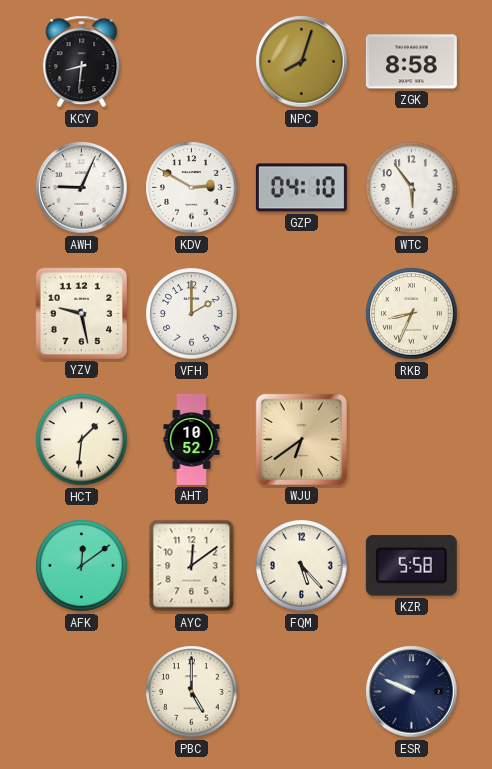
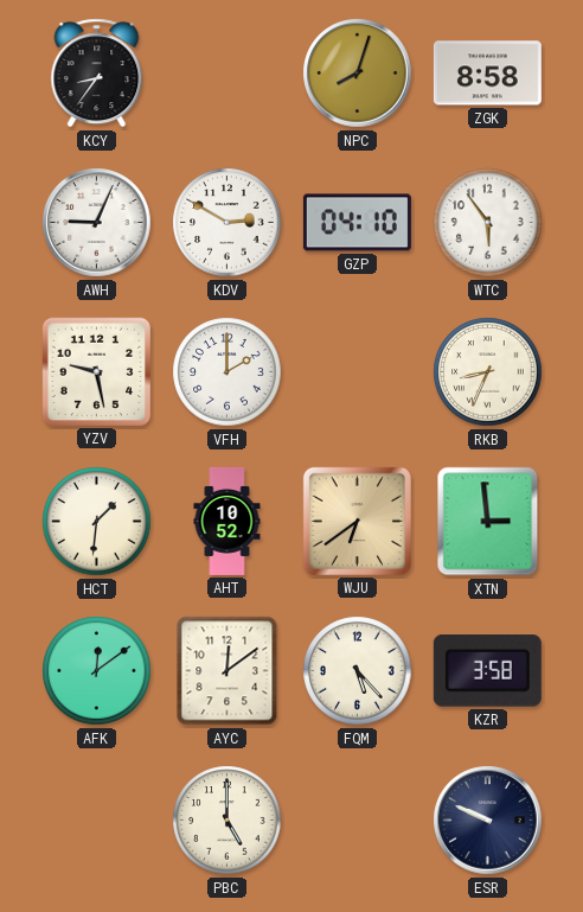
KCY: 8:31 -> 8:36
XTN: none -> 2:59
KZR: 5:58 -> 3:58
